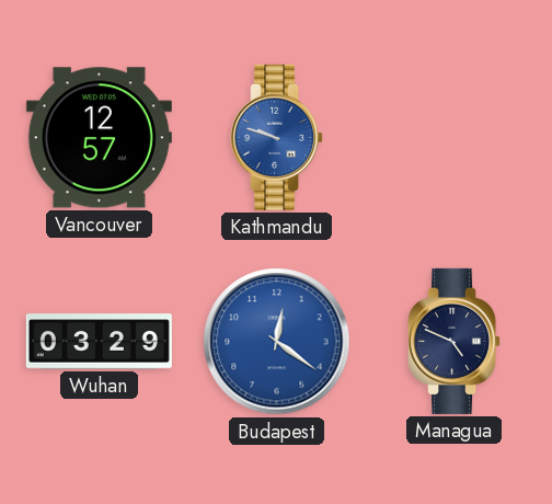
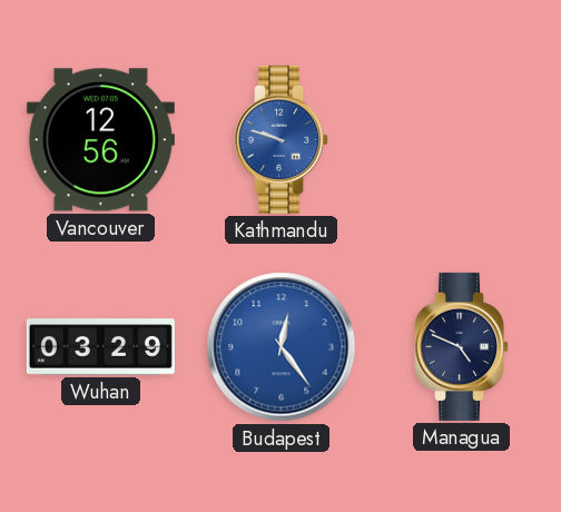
Vancouver: 12:57 -> 12:56
Budapest: 12:21 -> 12:24
